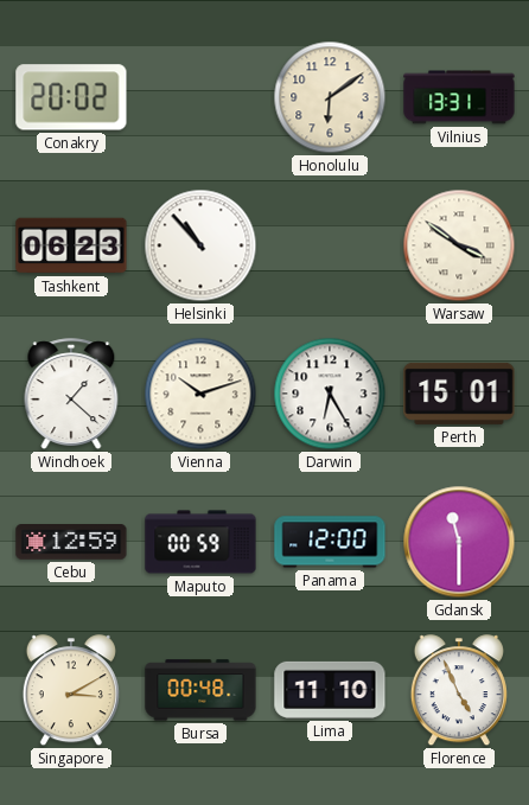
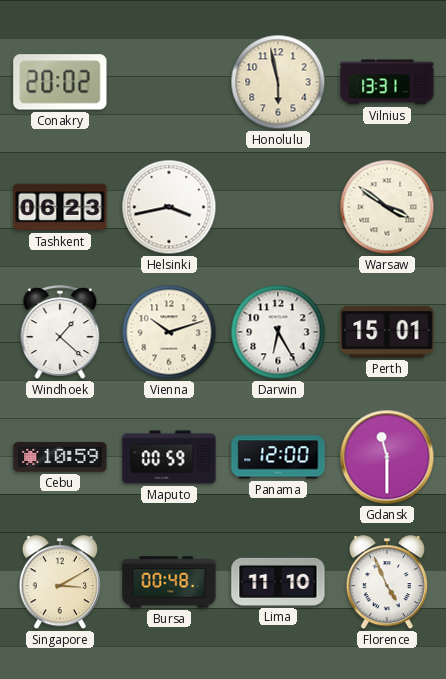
Honolulu: 6:09 -> 5:58
Helsinki: 10:53 -> 3:43
Cebu: 12:59 -> 10:59
